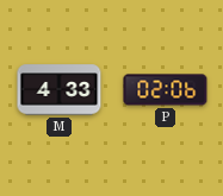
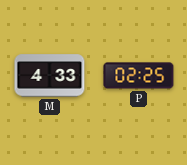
P: 02:06 -> 02:25
